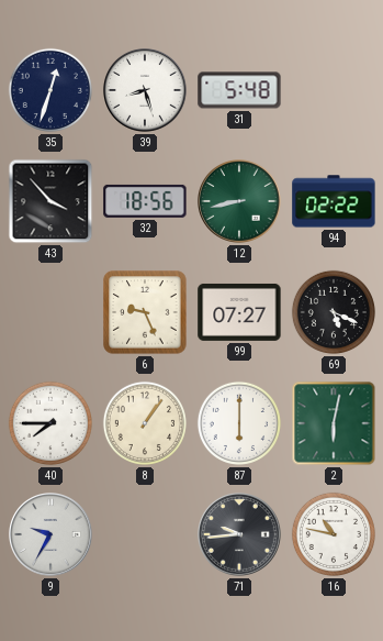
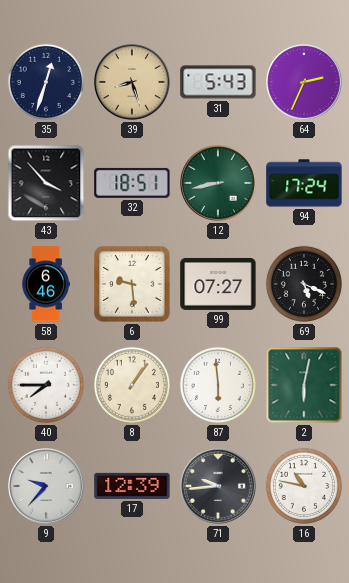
39 dial: white -> champagne
31: 5:48 -> 5:43
64: none -> 2:34
32: 18:56 -> 18:51
94: 02:22 -> 17:24
58: none -> 6:46
6: 9:26 -> 9:29
87: 6:00 -> 5:59
9: 9:35 -> 9:37
17: none -> 12:39
